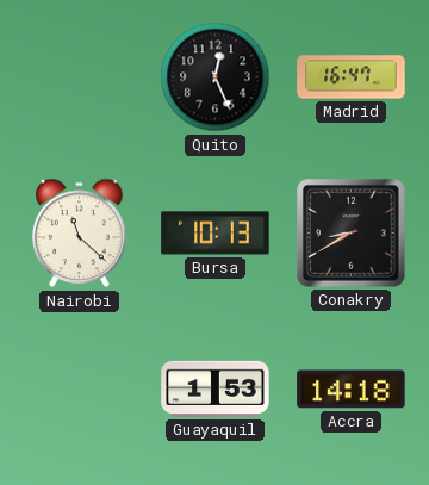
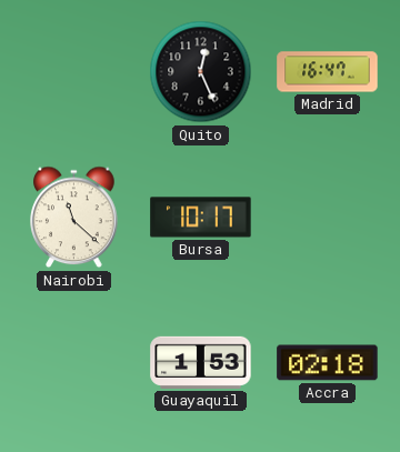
Bursa: 10:13 -> 10:17
Conakry: 8:40 -> none
Accra: 14:18 -> 02:18
